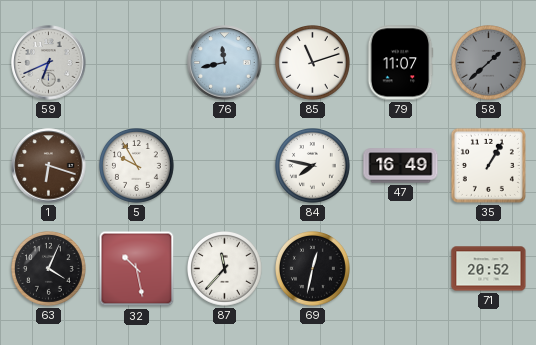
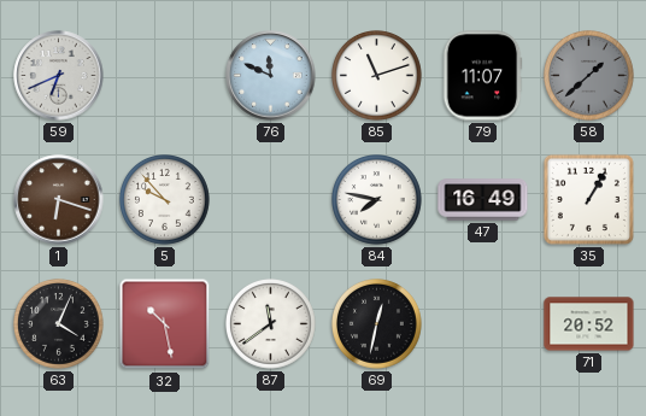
76: 11:43 -> 11:49
5: 9:55 -> 9:53
87: 11:37 -> 11:39
